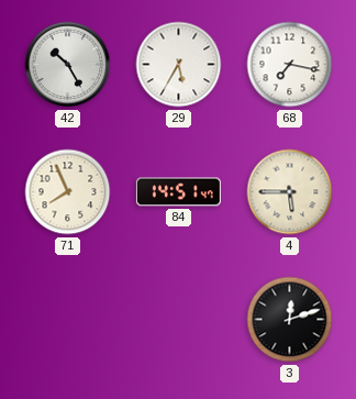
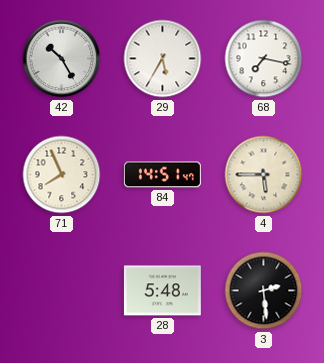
28: none -> 5:48
3: 12:12 -> 2:29
